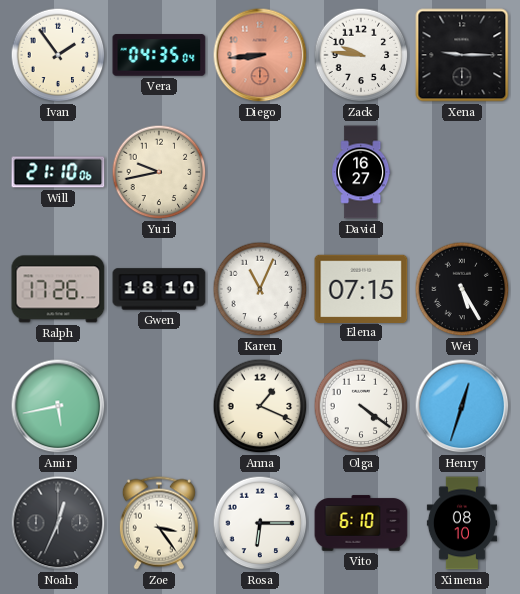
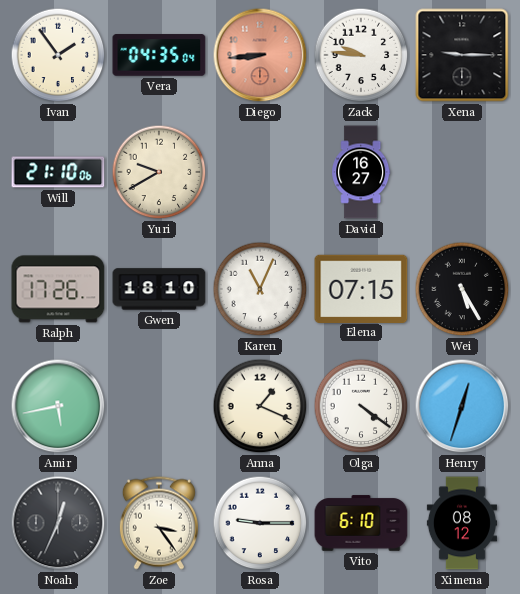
Yuri: 9:43 -> 9:40
Rosa: 6:15 -> 9:15
Ximena: 08:10 -> 08:12
